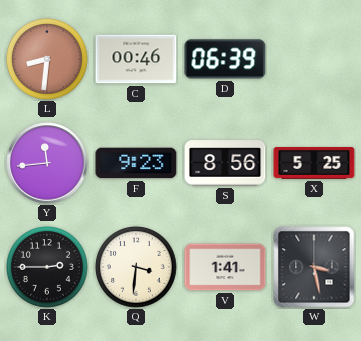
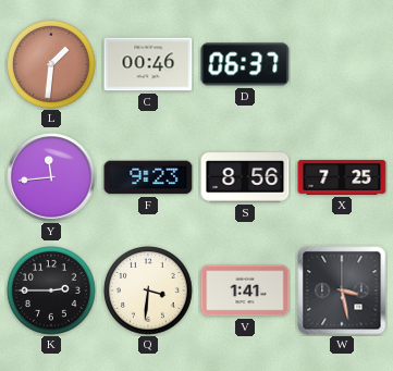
L: 8:31 -> 1:31
D: 06:39 -> 06:37
X: 5:25 -> 7:25
